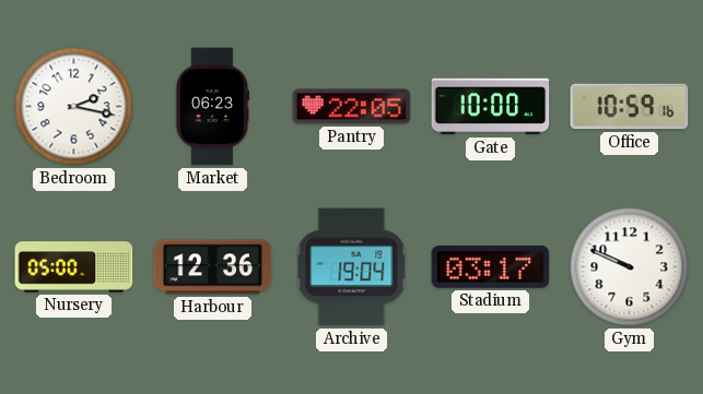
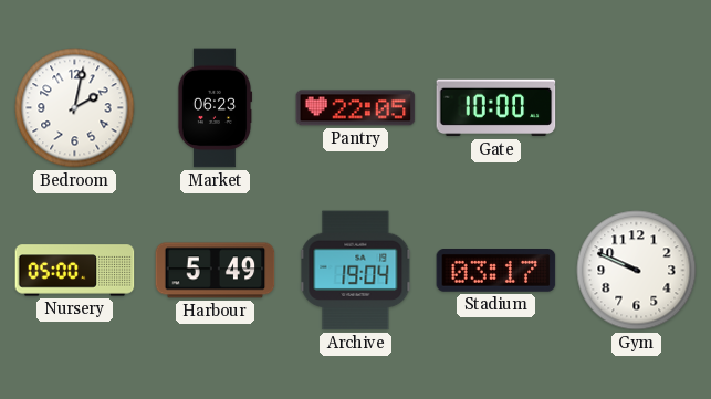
Bedroom: 2:17 -> 2:02
Office: 10:59 -> none
Harbour: 12:36 -> 5:49
